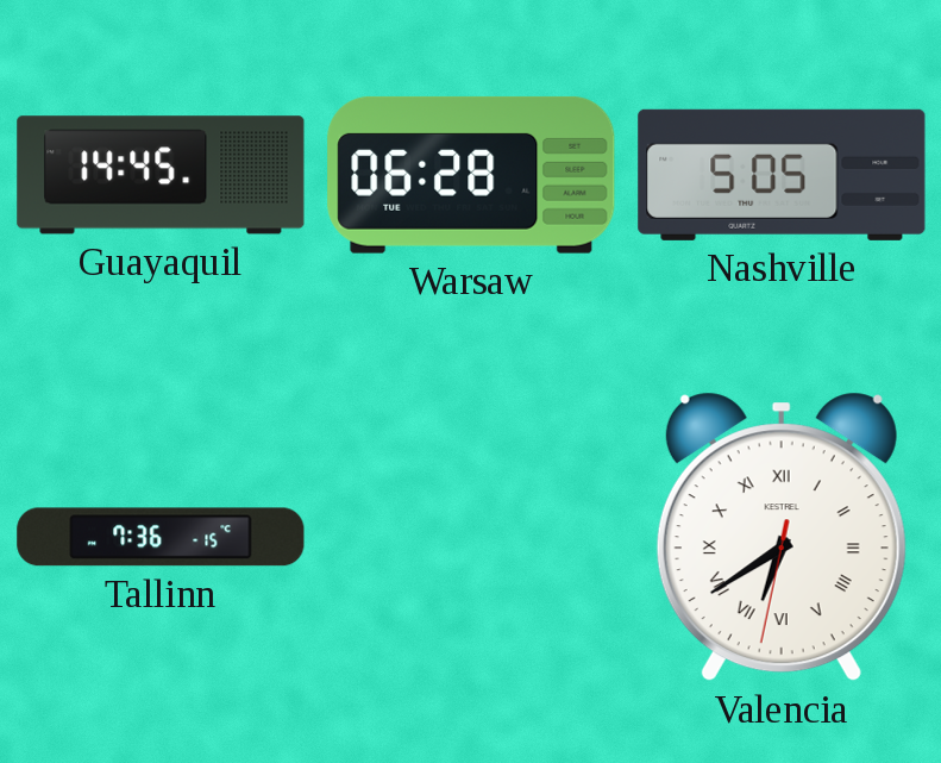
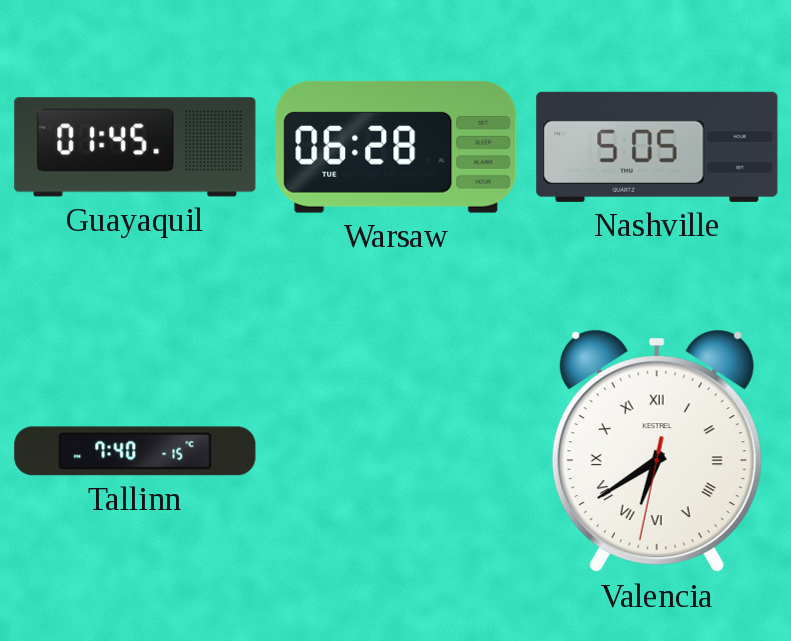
Guayaquil: 14:45 -> 01:45
Tallinn: 7:36 -> 7:40
